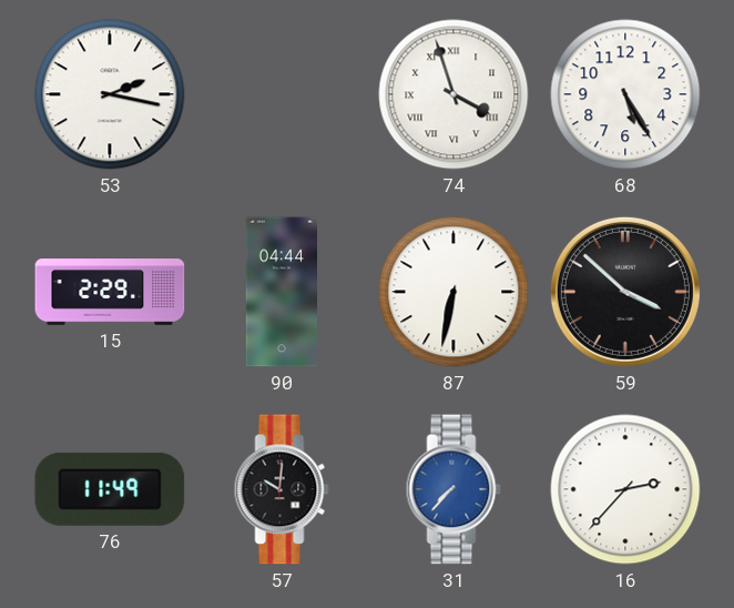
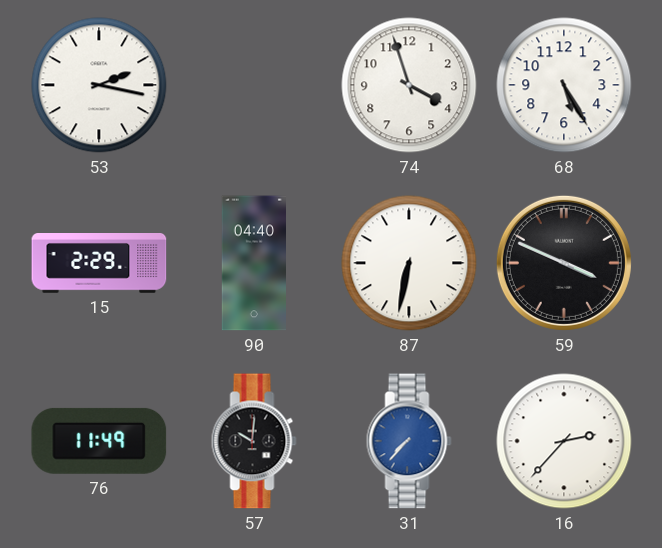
74 numerals: Roman -> Arabic
90: 04:44 -> 04:40
59: 3:52 -> 3:49
